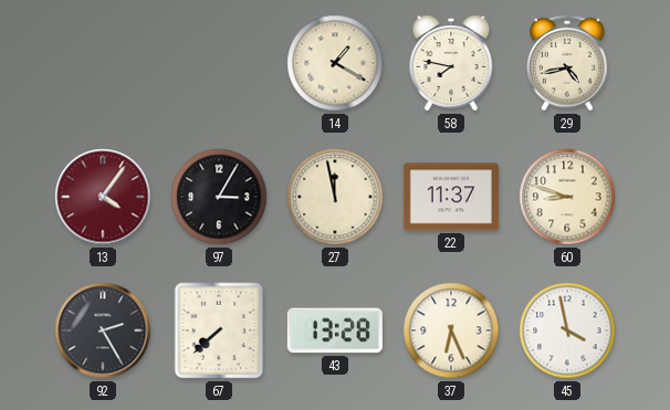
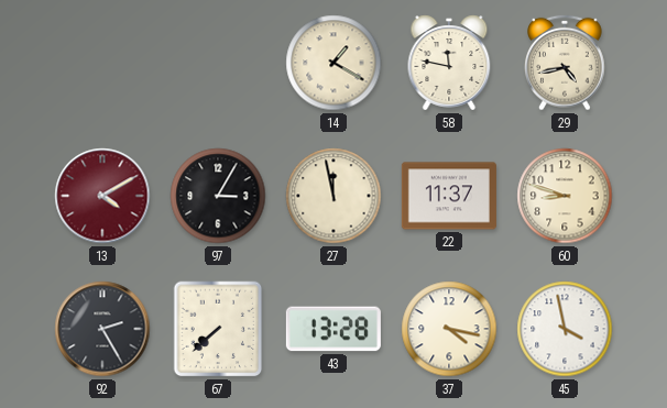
58: 7:47 -> 11:47
13: 4:06 -> 4:10
37: 6:26 -> 4:17
